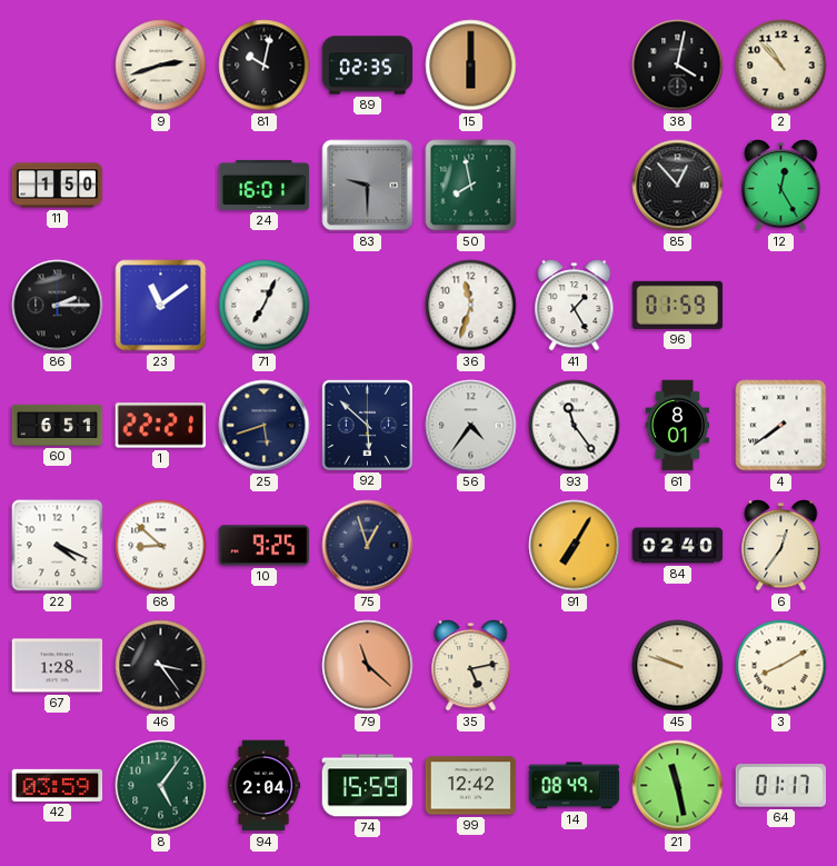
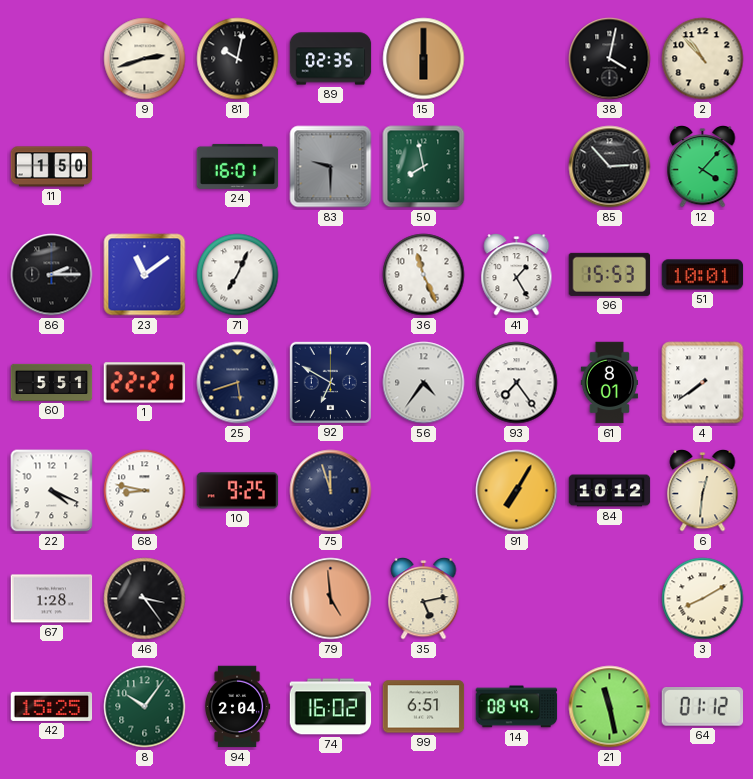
85: 12:53 -> 2:53
12: 12:25 -> 4:07
36: 11:33 -> 11:26
96: 01:59 -> 15:53
51: none -> 10:01
60: 6:51 -> 5:51
92: 5:52 -> 6:50
93: 11:24 -> 7:24
68: 8:52 -> 8:47
75: 12:57 -> 11:57
84: 02:40 -> 10:12
6: 12:36 -> 12:31
79: 11:22 -> 4:59
45: 9:48 -> none
42: 03:59 -> 15:25
8: 5:06 -> 10:06
74: 15:59 -> 16:02
99: 12:42 -> 6:51
64: 01:17 -> 01:12
